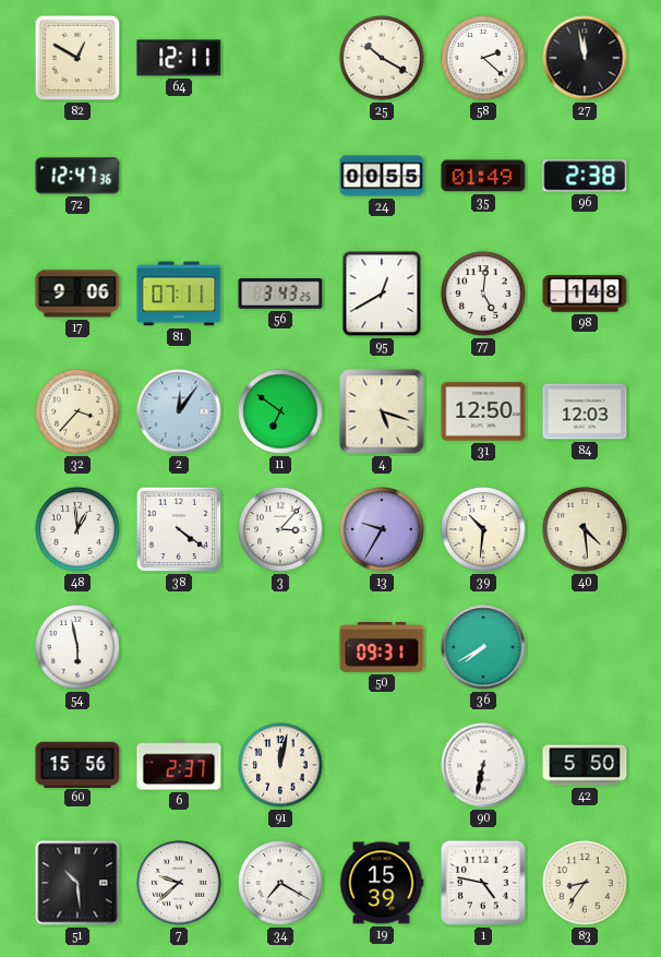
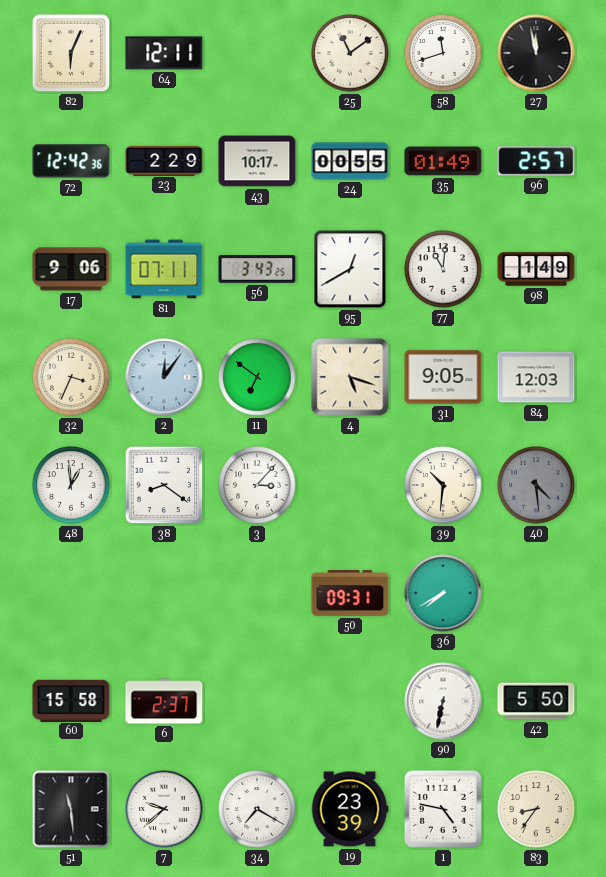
82: 12:50 -> 6:04
25: 10:20 -> 11:09
58: 2:22 -> 11:42
72: 12:47 -> 12:42
23: none -> 2:29
43: none -> 10:17
96: 2:38 -> 2:57
77: 5:01 -> 11:01
98: 1:48 -> 1:49
32: 3:37 -> 3:34
31: 12:50 -> 9:05
38: 4:21 -> 8:21
13: 9:35 -> none
40 dial: cream -> grey
54: 5:58 -> none
60: 15:56 -> 15:58
91: 12:02 -> none
51: 10:29 -> 11:29
19: 15:39 -> 23:39
